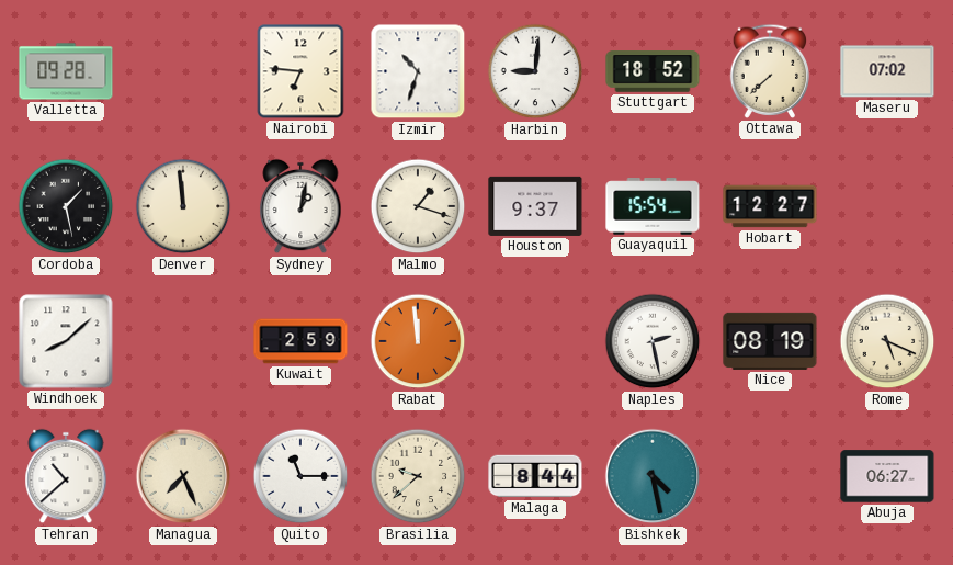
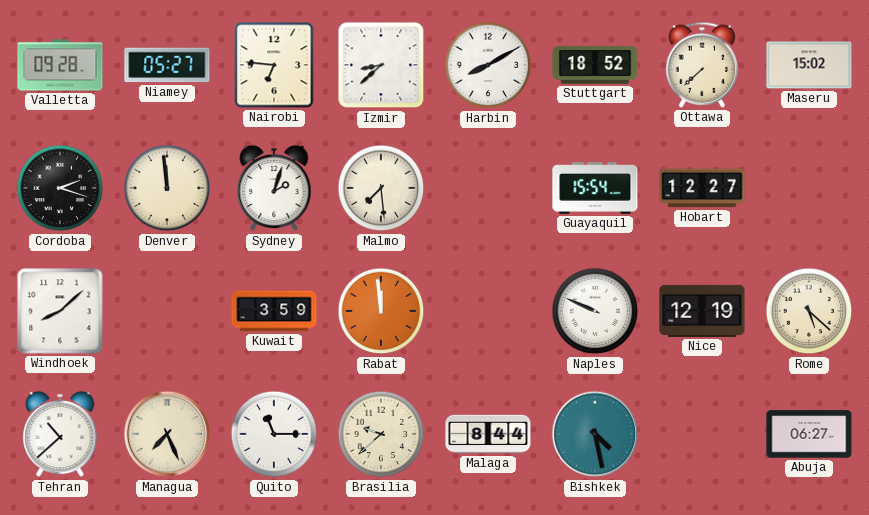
Niamey: none -> 05:27
Izmir: 10:33 -> 8:38
Harbin: 9:01 -> 8:10
Maseru: 07:02 -> 15:02
Cordoba: 1:28 -> 2:18
Sydney: 1:02 -> 2:03
Malmo: 1:18 -> 7:29
Houston: 9:37 -> none
Kuwait: 2:59 -> 3:59
Naples: 2:28 -> 9:49
Nice: 08:19 -> 12:19
Rome: 5:19 -> 5:22
